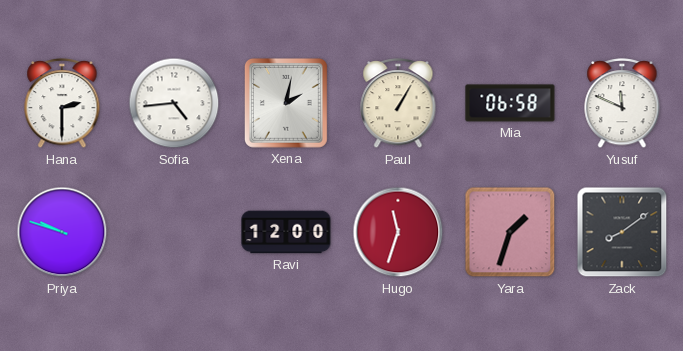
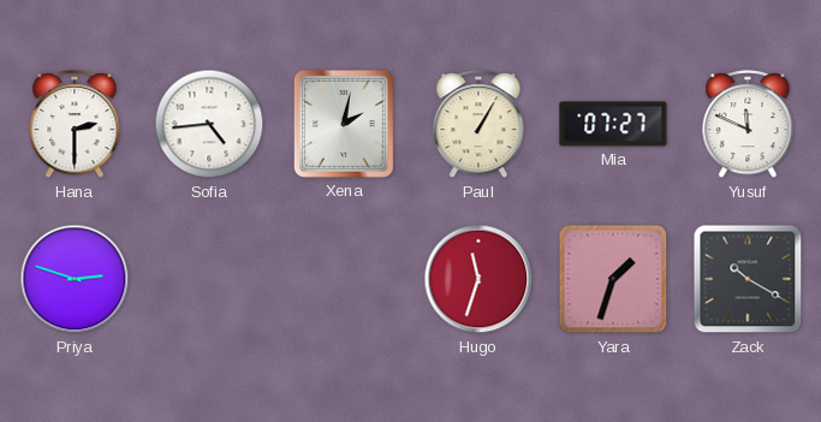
Mia: 06:58 -> 07:27
Priya: 9:48 -> 2:48
Ravi: 12:00 -> none
Zack: 8:09 -> 10:20
